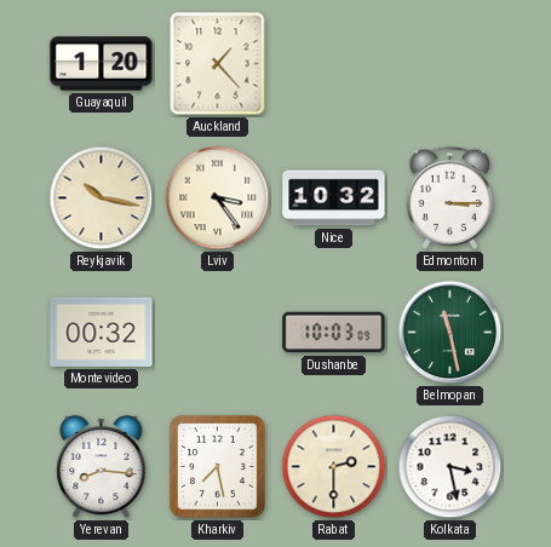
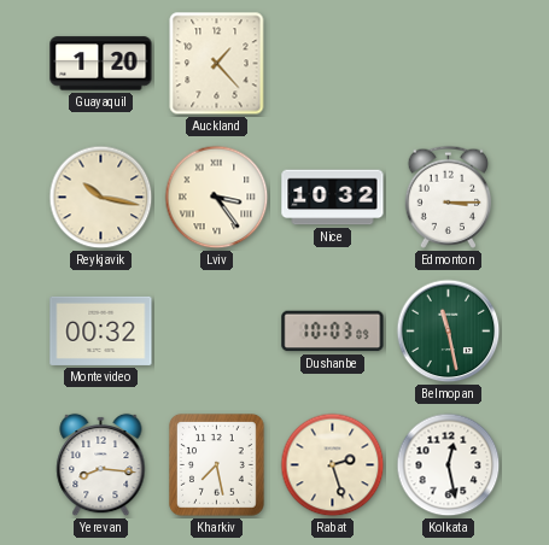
Rabat: 2:30 -> 2:27
Kolkata: 3:28 -> 12:28
